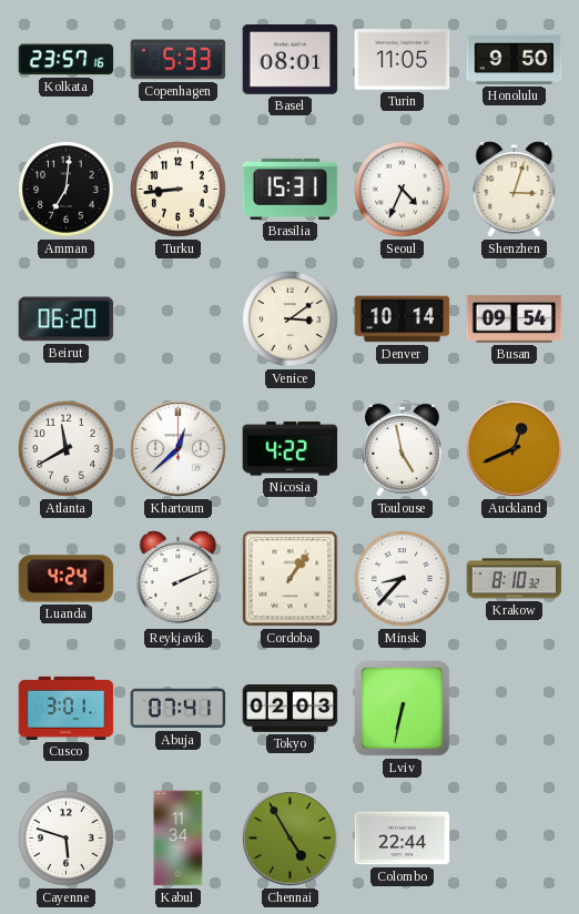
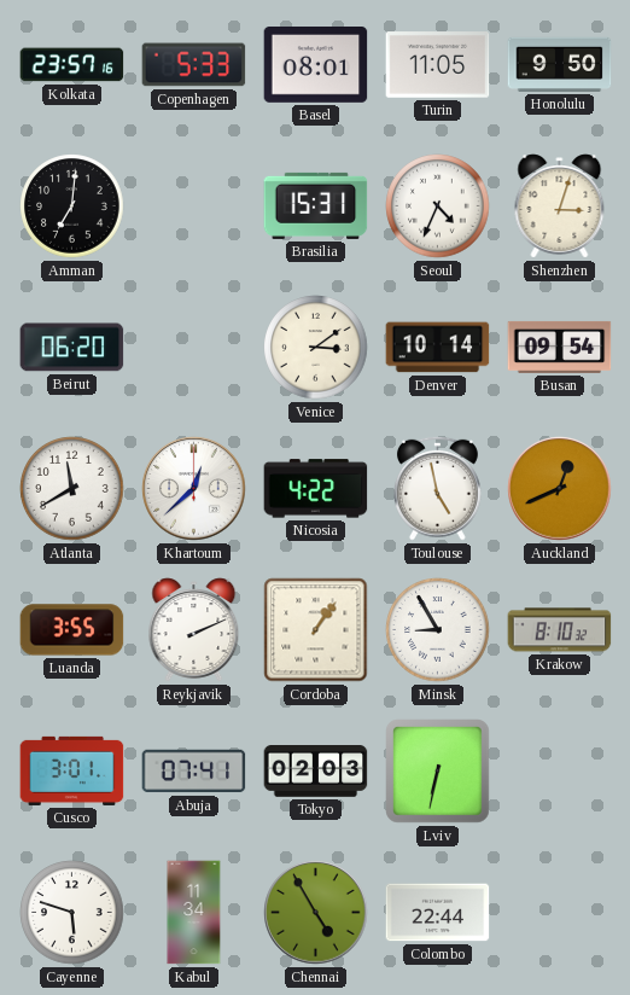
Turku: 8:44 -> none
Luanda: 4:24 -> 3:55
Minsk: 8:37 -> 8:55
